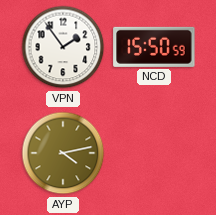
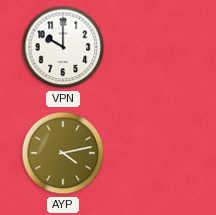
VPN: 1:54 -> 10:00
NCD: 15:50 -> none
